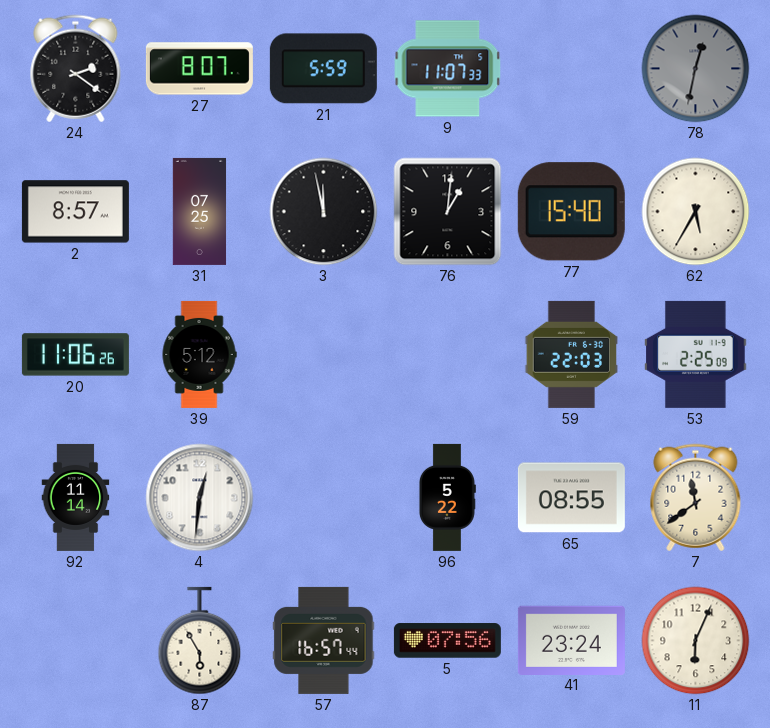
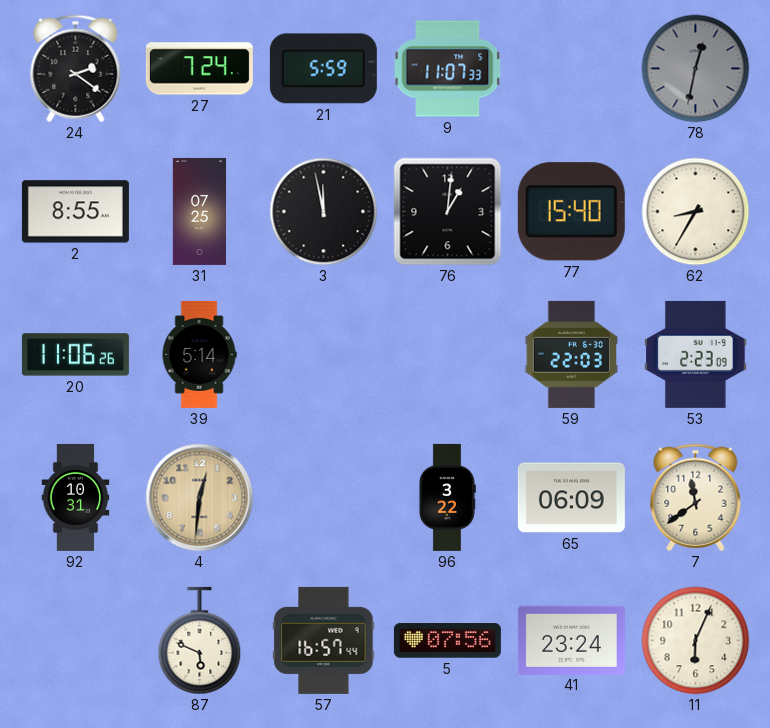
27: 8:07 -> 7:24
2: 8:57 -> 8:55
62: 5:35 -> 8:35
39: 5:12 -> 5:14
53: 2:25 -> 2:23
92: 11:14 -> 10:31
4 dial: white -> champagne
96: 5:22 -> 3:22
65: 08:55 -> 06:09
87: 5:55 -> 5:49
